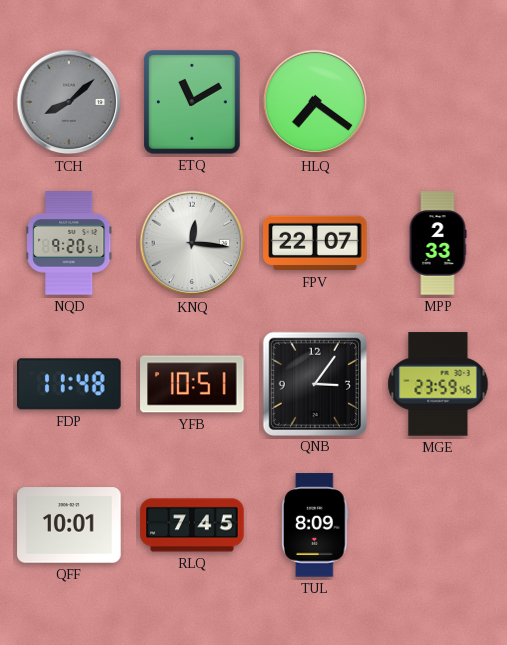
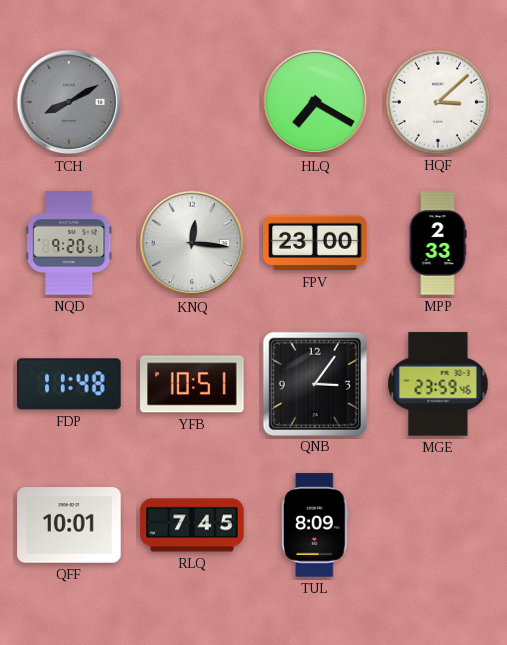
TCH: 8:08 -> 8:10
ETQ: 11:10 -> none
HLQ: 7:21 -> 7:20
HQF: none -> 3:08
FPV: 22:07 -> 23:00
